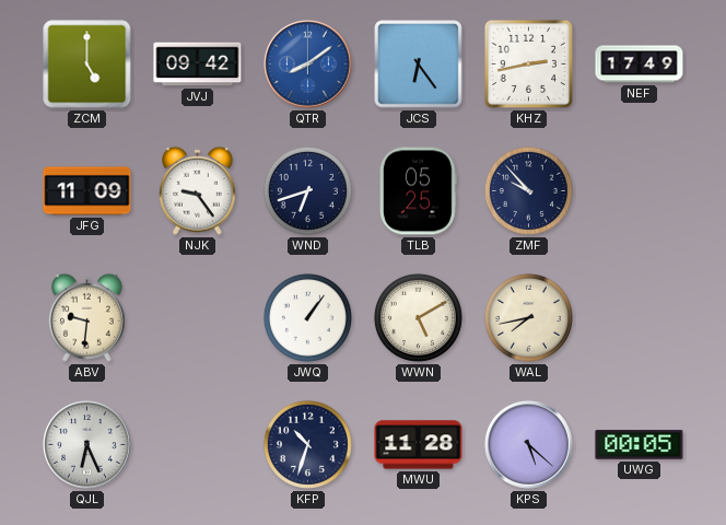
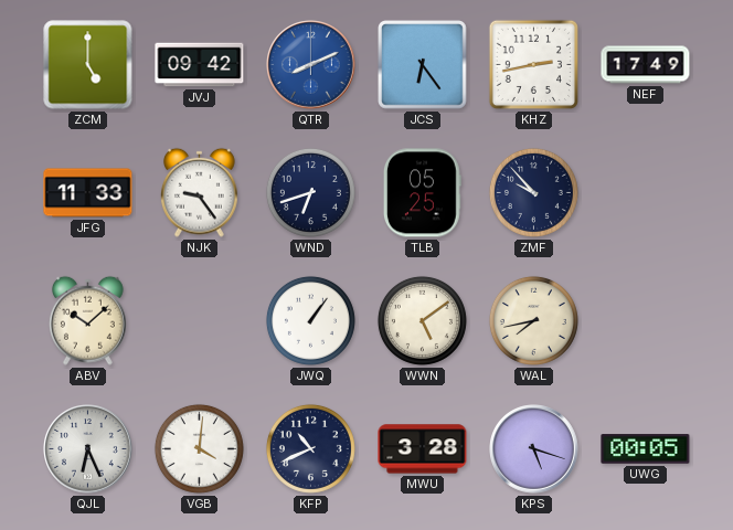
QTR: 8:09 -> 8:11
JFG: 11:09 -> 11:33
ABV: 9:31 -> 10:08
WWN: 5:10 -> 5:09
VGB: none -> 4:01
KFP: 10:33 -> 10:41
MWU: 11:28 -> 3:28
KPS: 5:22 -> 5:18
